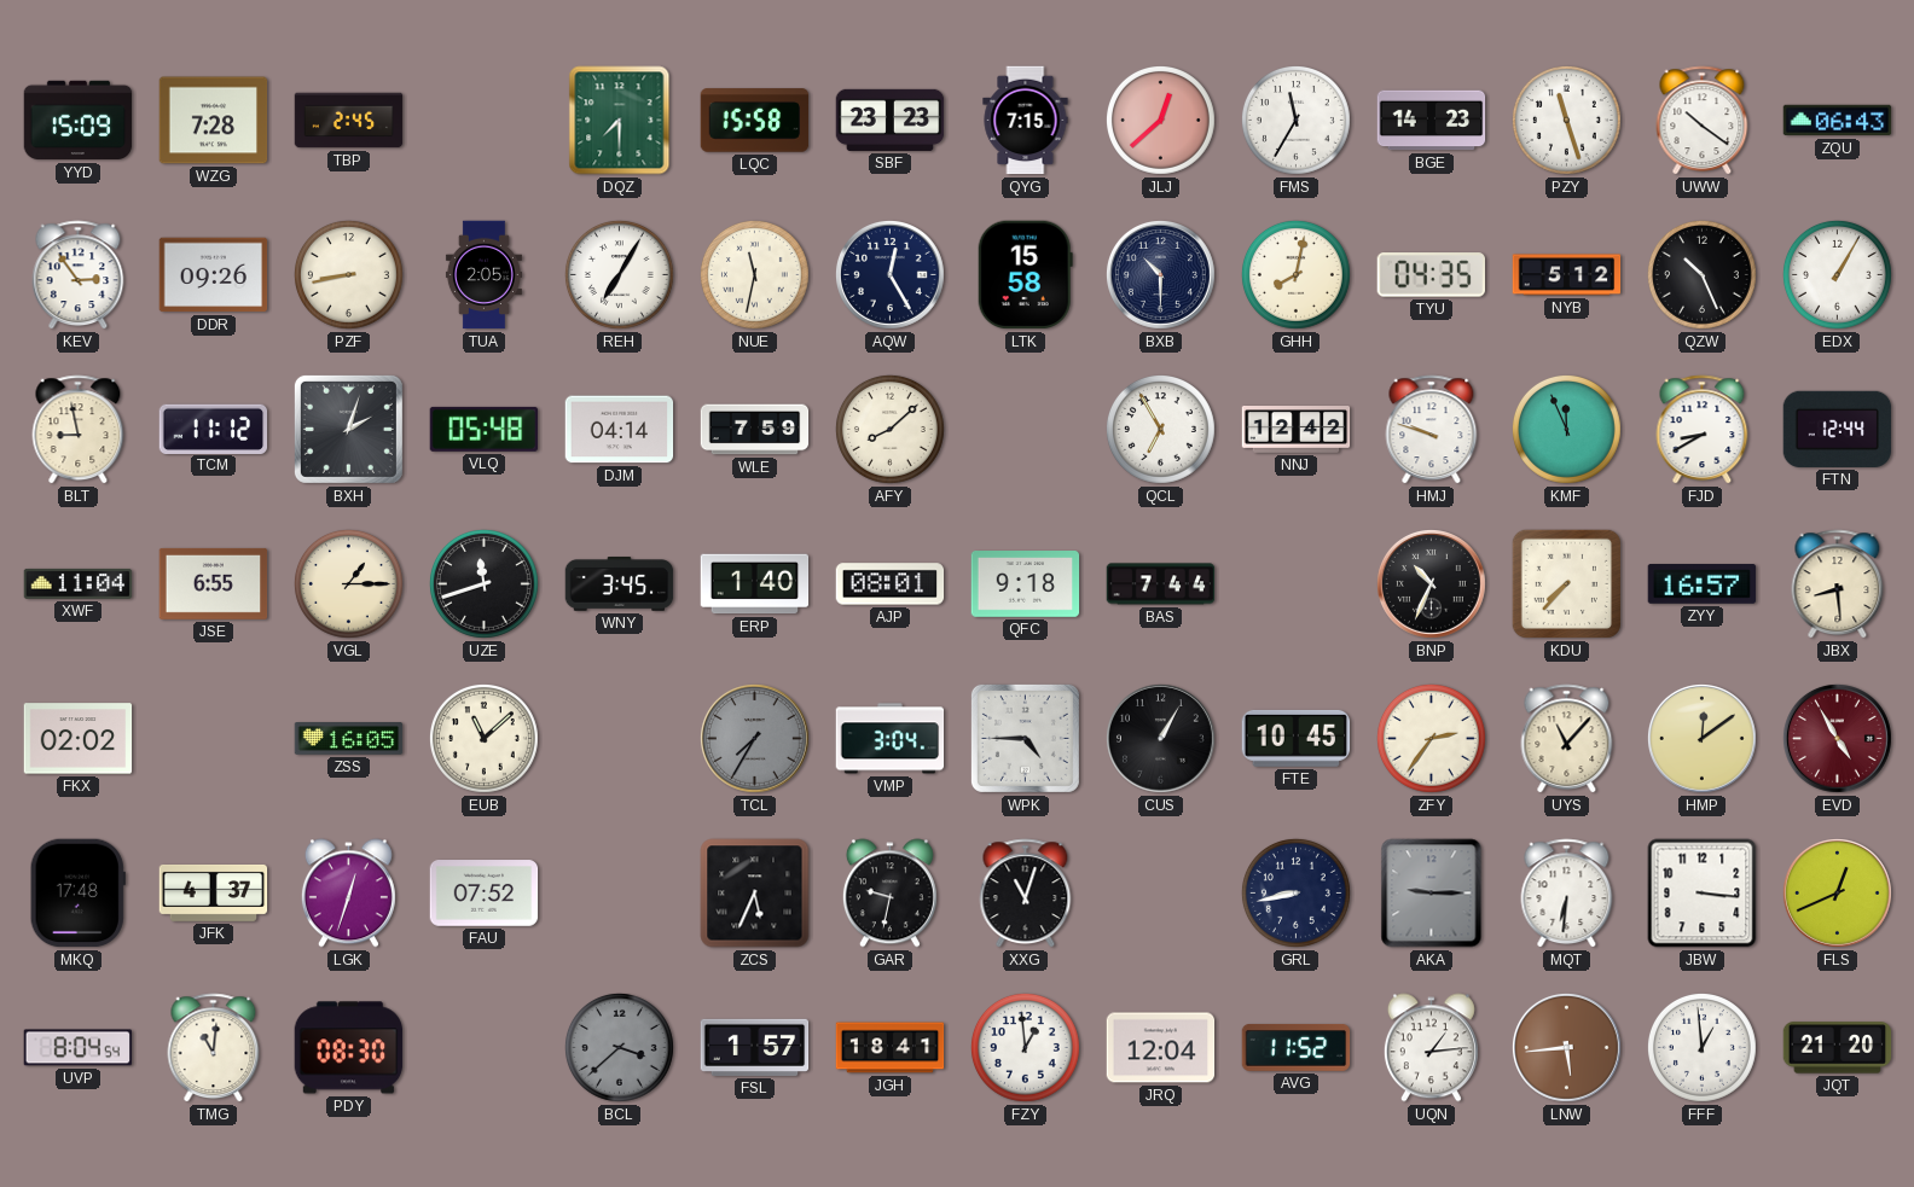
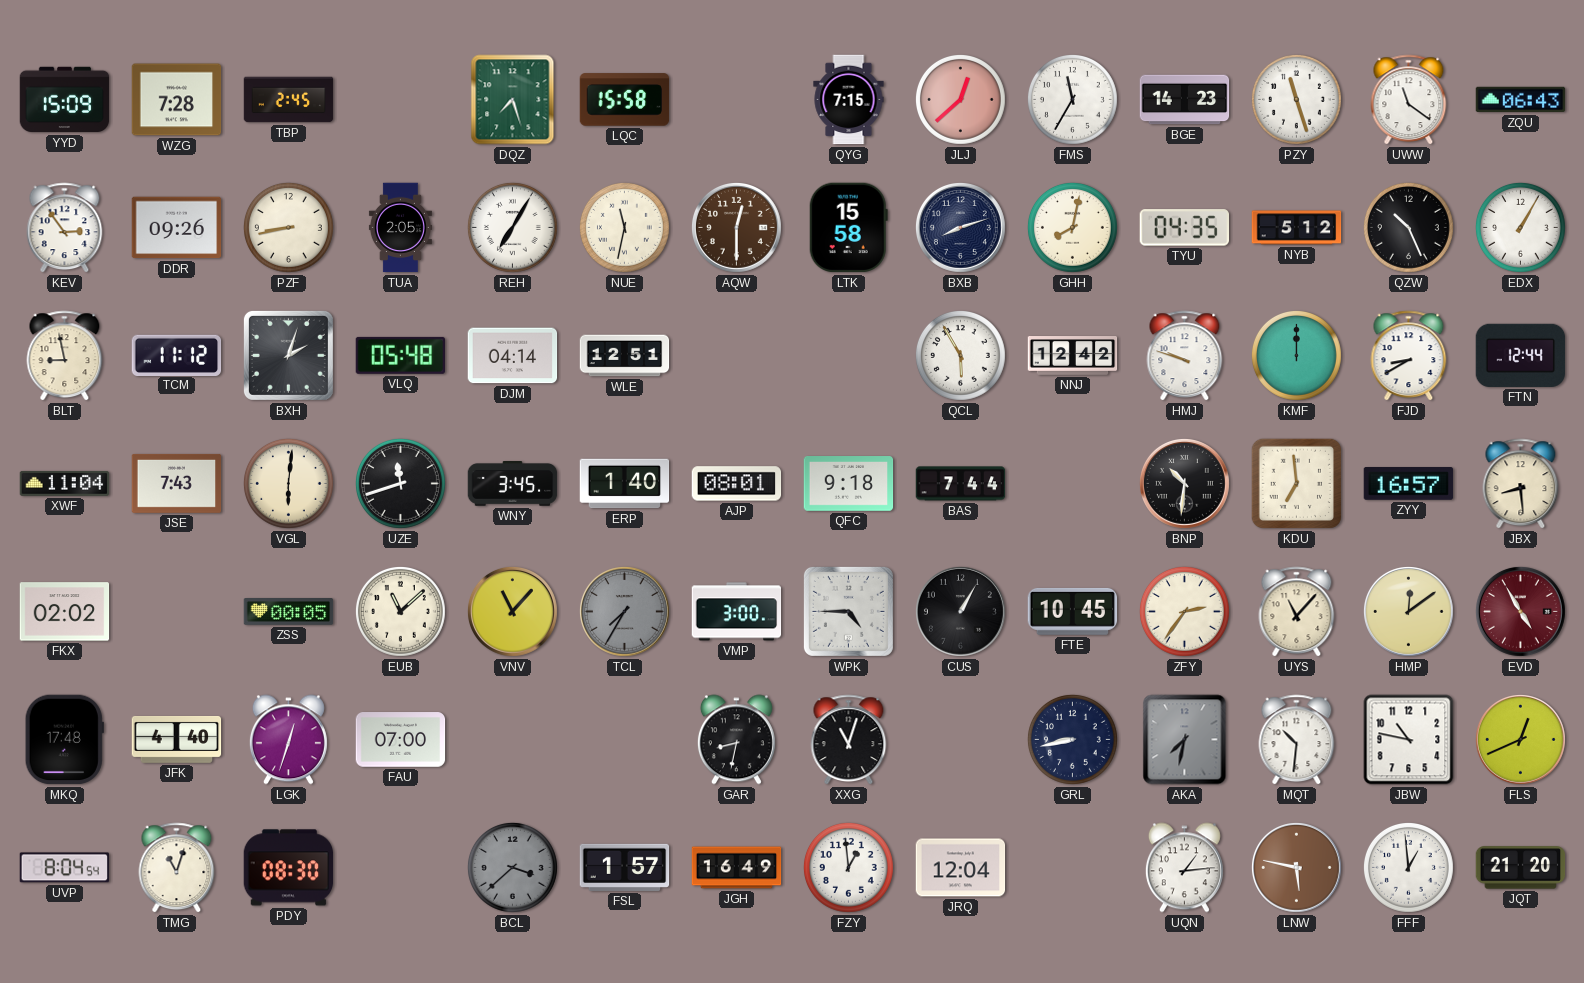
DQZ: 7:30 -> 7:27
SBF: 23:23 -> none
UWW: 10:21 -> 11:21
AQW: 12:25 -> 12:30
AQW dial: navy -> brown
BXB: 10:30 -> 8:12
WLE: 7:59 -> 12:51
AFY: 8:08 -> none
QCL: 6:55 -> 5:55
KMF: 11:56 -> 12:00
JSE: 6:55 -> 7:43
VGL: 1:15 -> 6:01
BNP: 10:34 -> 10:31
KDU: 7:37 -> 6:59
ZSS: 16:05 -> 00:05
VNV: none -> 11:07
VMP: 3:04 -> 3:00
JFK: 4:37 -> 4:40
FAU: 07:52 -> 07:00
ZCS: 5:34 -> none
GAR: 9:32 -> 8:32
AKA: 9:15 -> 7:32
MQT: 6:31 -> 10:31
JBW: 3:16 -> 10:47
TMG: 11:01 -> 11:03
JGH: 18:41 -> 16:49
AVG: 11:52 -> none
LNW: 5:44 -> 5:47
